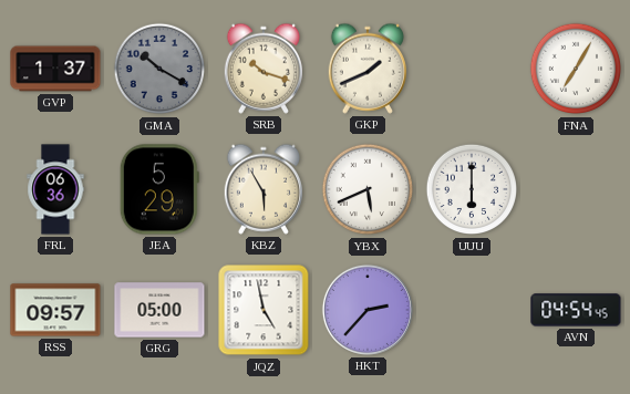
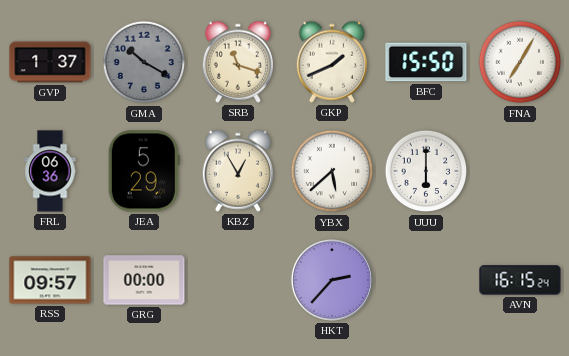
SRB: 10:18 -> 11:18
BFC: none -> 15:50
KBZ: 5:55 -> 12:55
YBX: 5:41 -> 5:38
GRG: 05:00 -> 00:00
JQZ: 4:58 -> none
AVN: 04:54 -> 16:15
